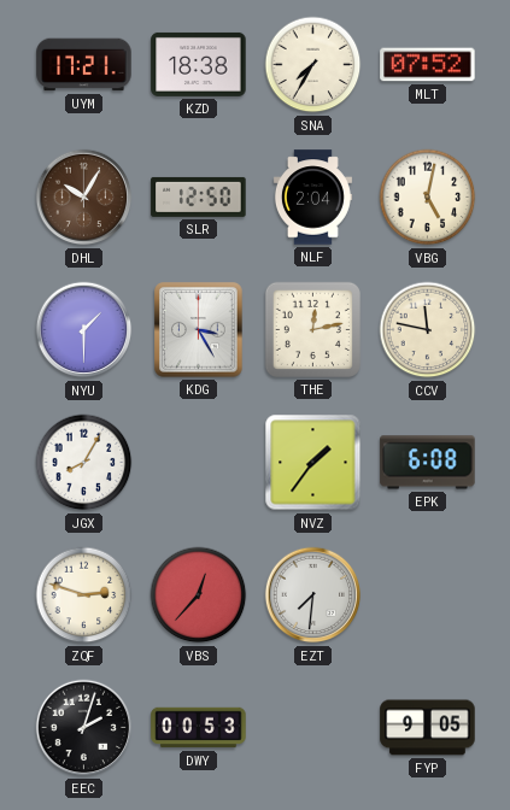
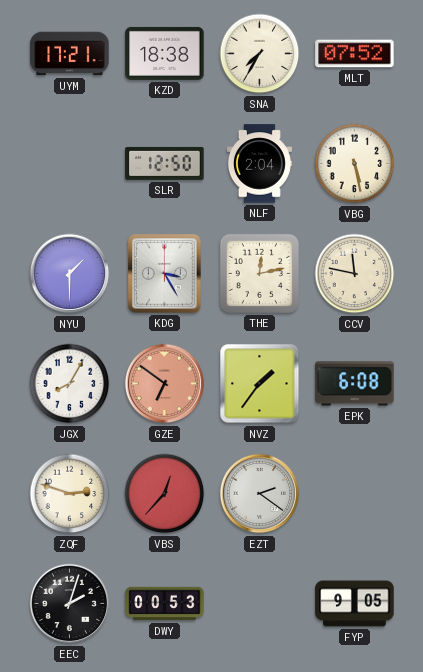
DHL: 10:05 -> none
VBG: 5:02 -> 5:28
GZE: none -> 6:51
EZT: 7:31 -> 2:21
